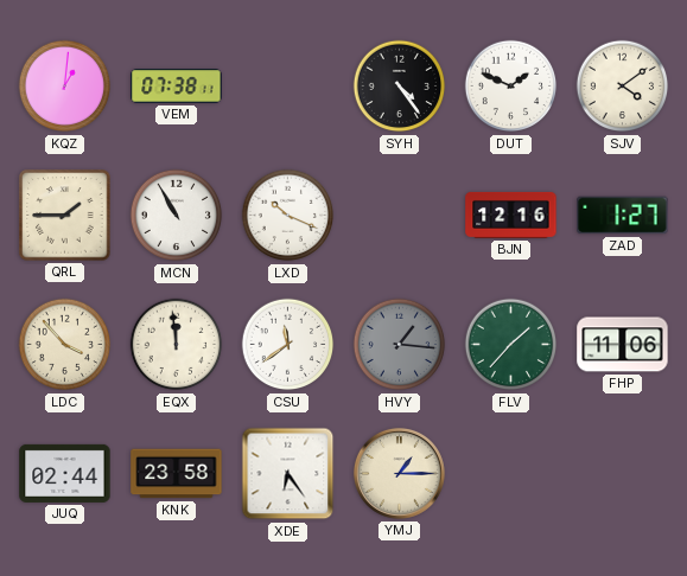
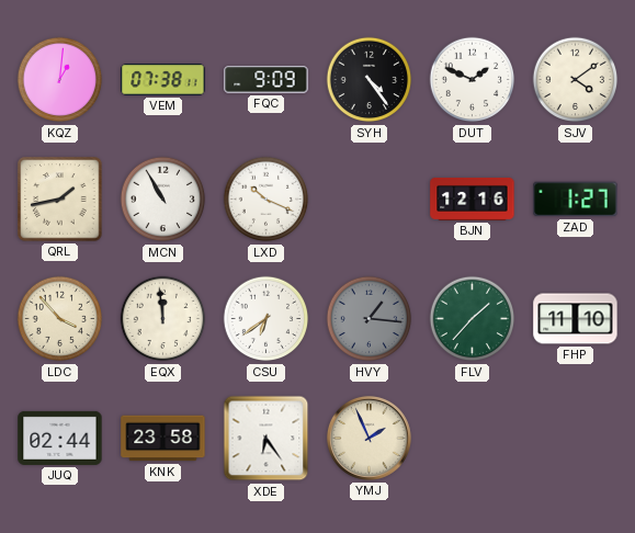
FQC: none -> 9:09
QRL: 1:45 -> 1:43
CSU: 11:39 -> 6:39
FHP: 11:06 -> 11:10
YMJ: 1:15 -> 1:56
